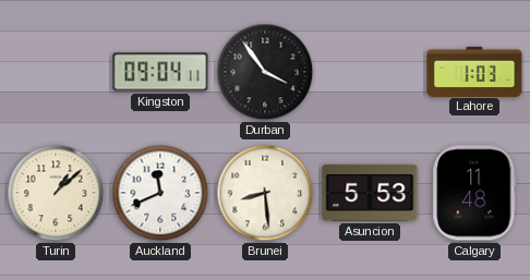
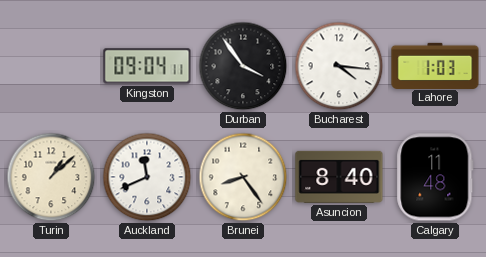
Bucharest: none -> 4:16
Brunei: 8:29 -> 8:24
Asuncion: 5:53 -> 8:40
